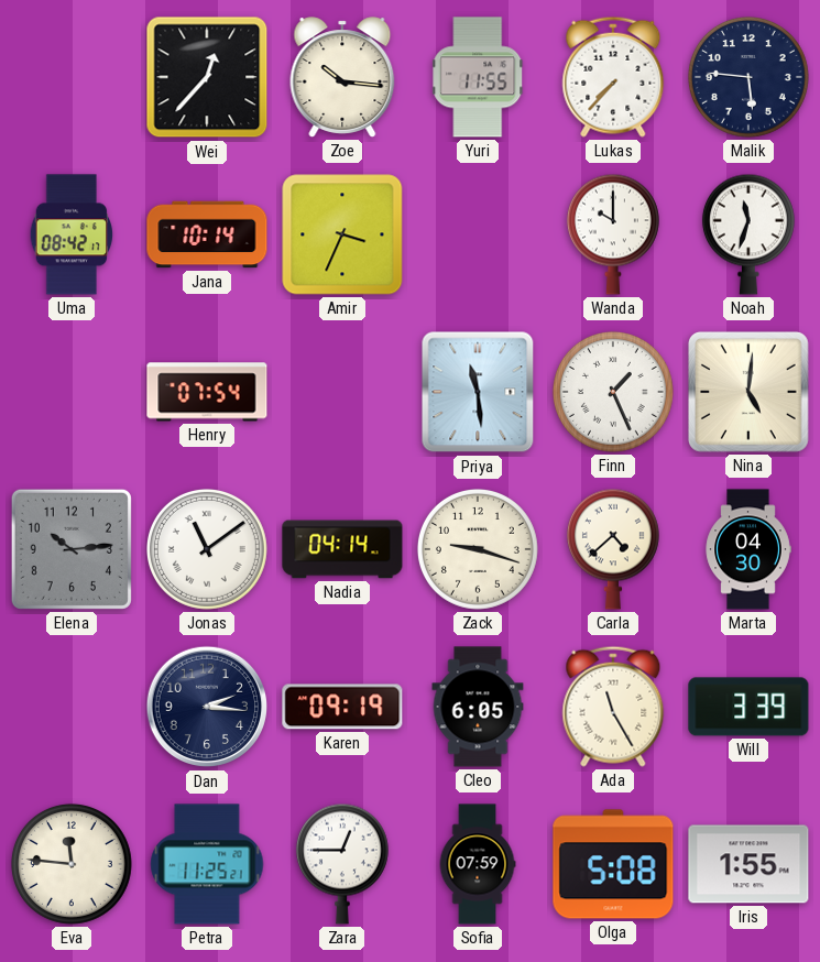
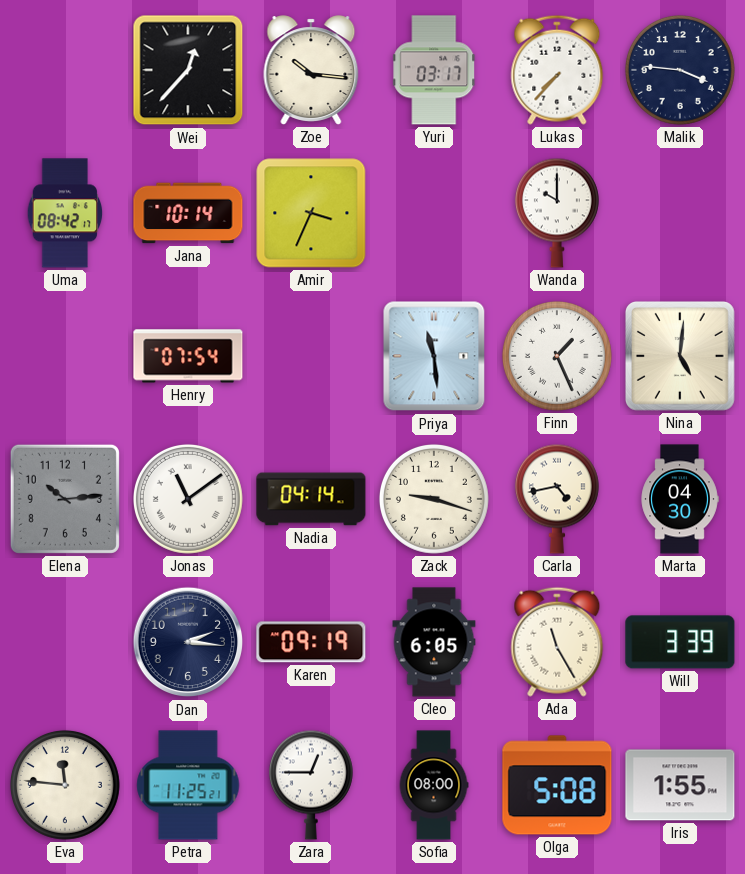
Yuri: 11:55 -> 03:17
Malik: 5:46 -> 3:46
Noah: 11:33 -> none
Carla: 4:38 -> 4:43
Sofia: 07:59 -> 08:00
